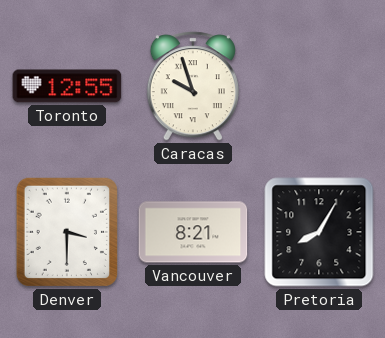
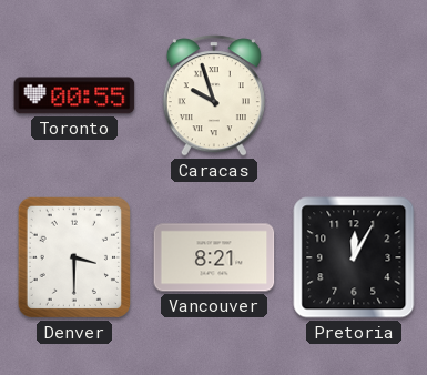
Toronto: 12:55 -> 00:55
Pretoria: 8:05 -> 12:05
